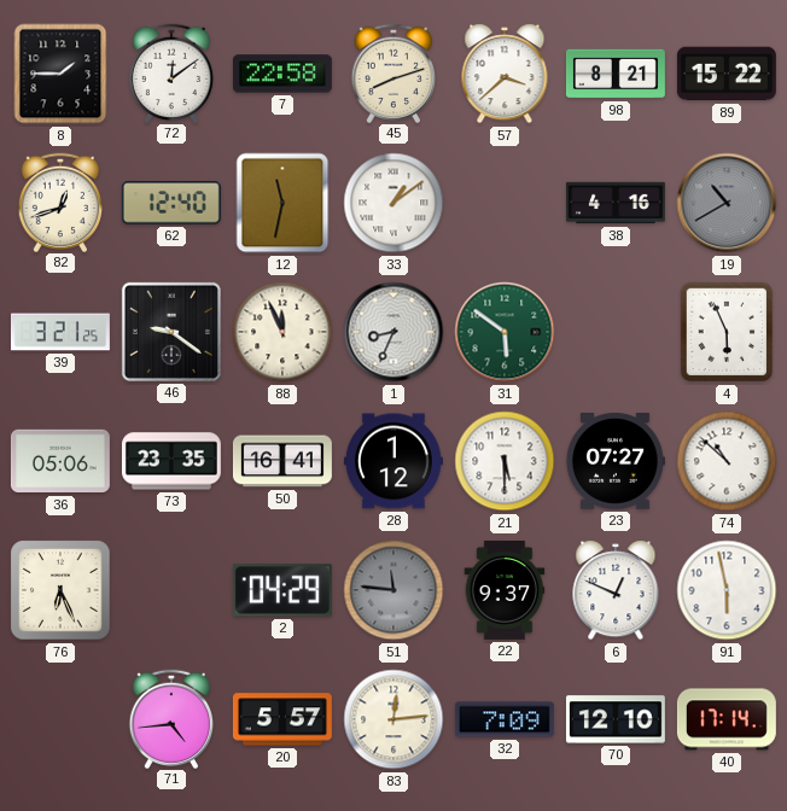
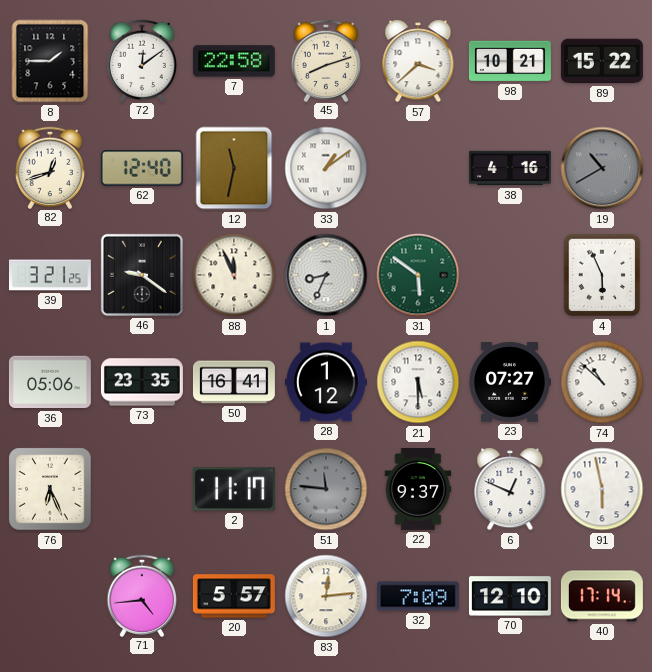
98: 8:21 -> 10:21
2: 04:29 -> 11:17
